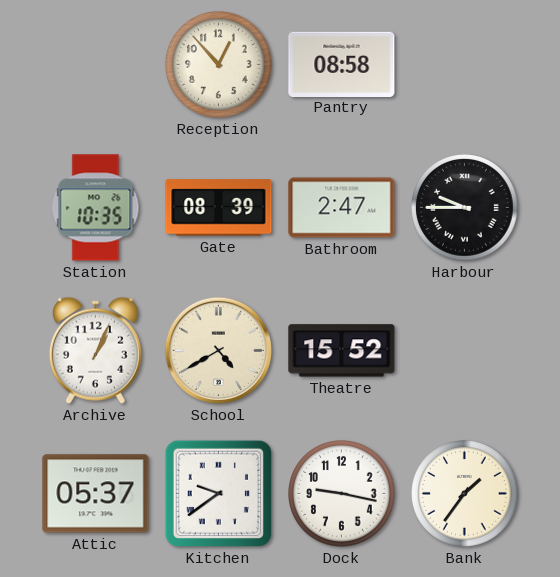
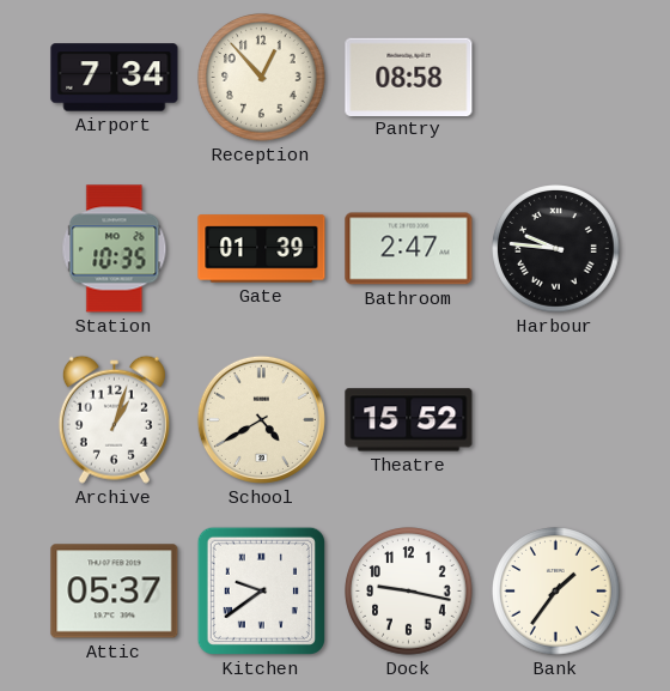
Airport: none -> 7:34
Gate: 08:39 -> 01:39
Harbour: 9:45 -> 9:46
Archive: 1:04 -> 1:03
